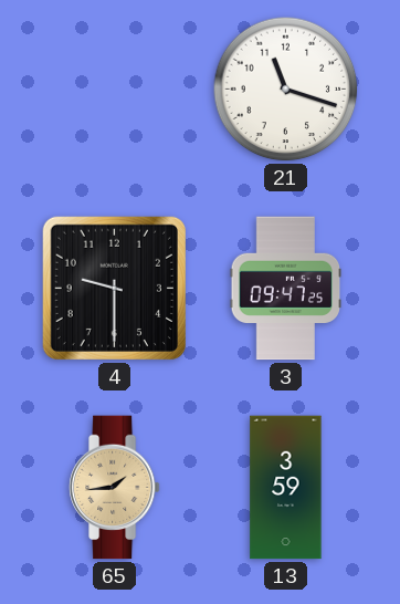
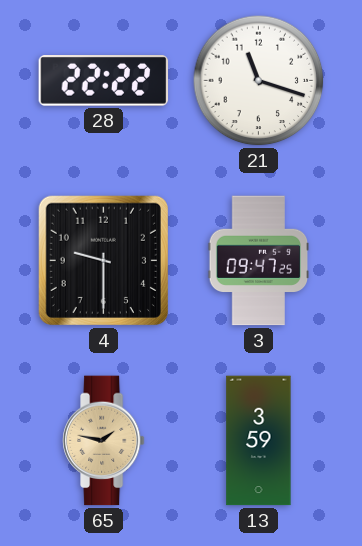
28: none -> 22:22
65: 1:44 -> 1:47
